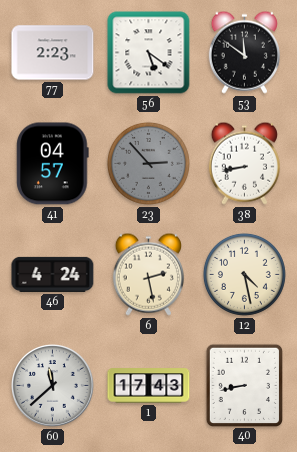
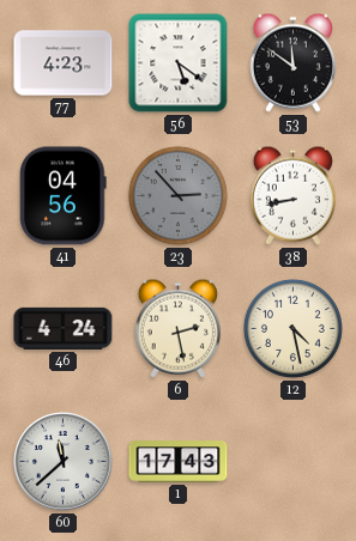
77: 2:23 -> 4:23
41: 04:57 -> 04:56
40: 8:43 -> none
